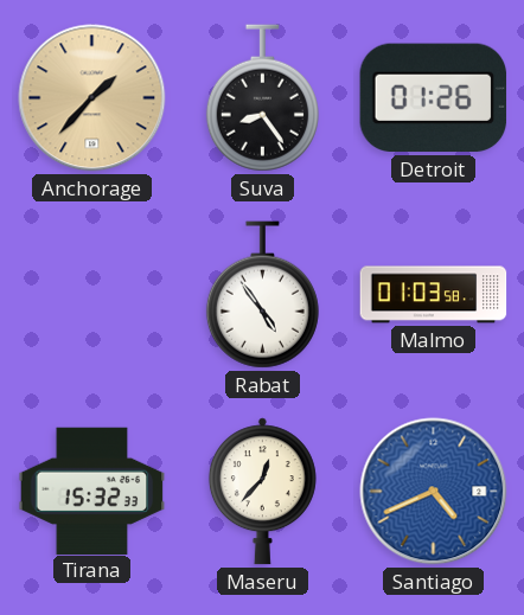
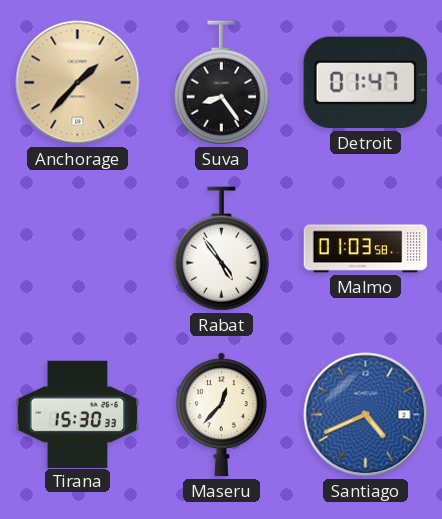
Detroit: 01:26 -> 01:47
Tirana: 15:32 -> 15:30
